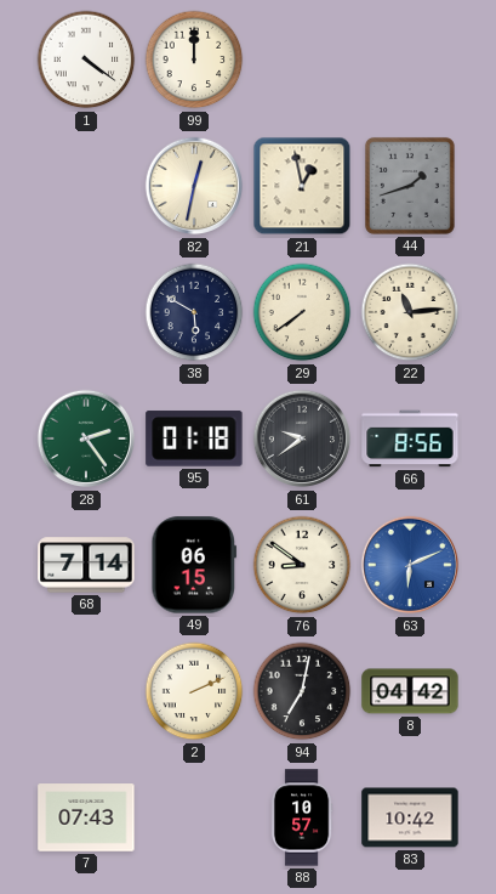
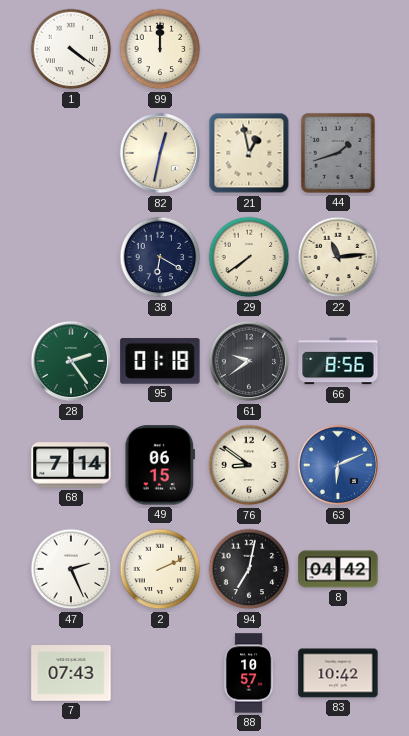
38: 5:50 -> 6:20
47: none -> 2:26
